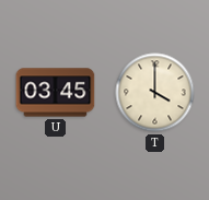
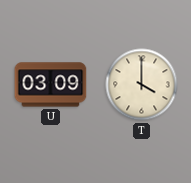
U: 03:45 -> 03:09
